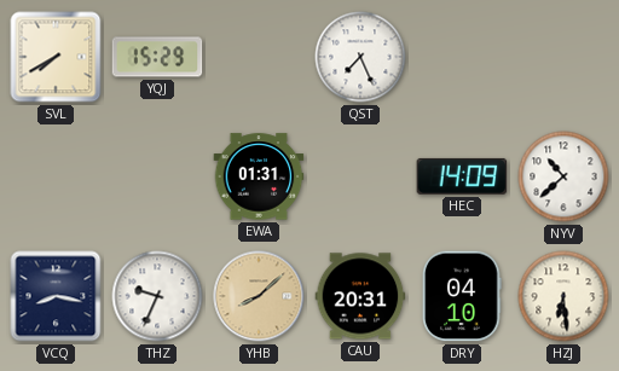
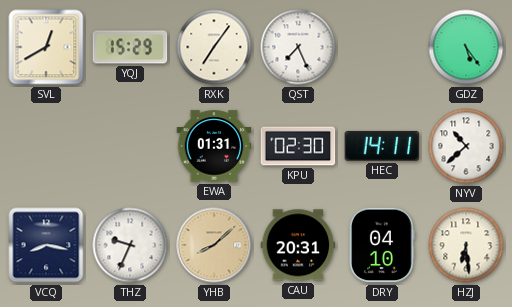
SVL: 7:40 -> 12:40
RXK: none -> 7:06
GDZ: none -> 5:24
KPU: none -> 02:30
HEC: 14:09 -> 14:11
